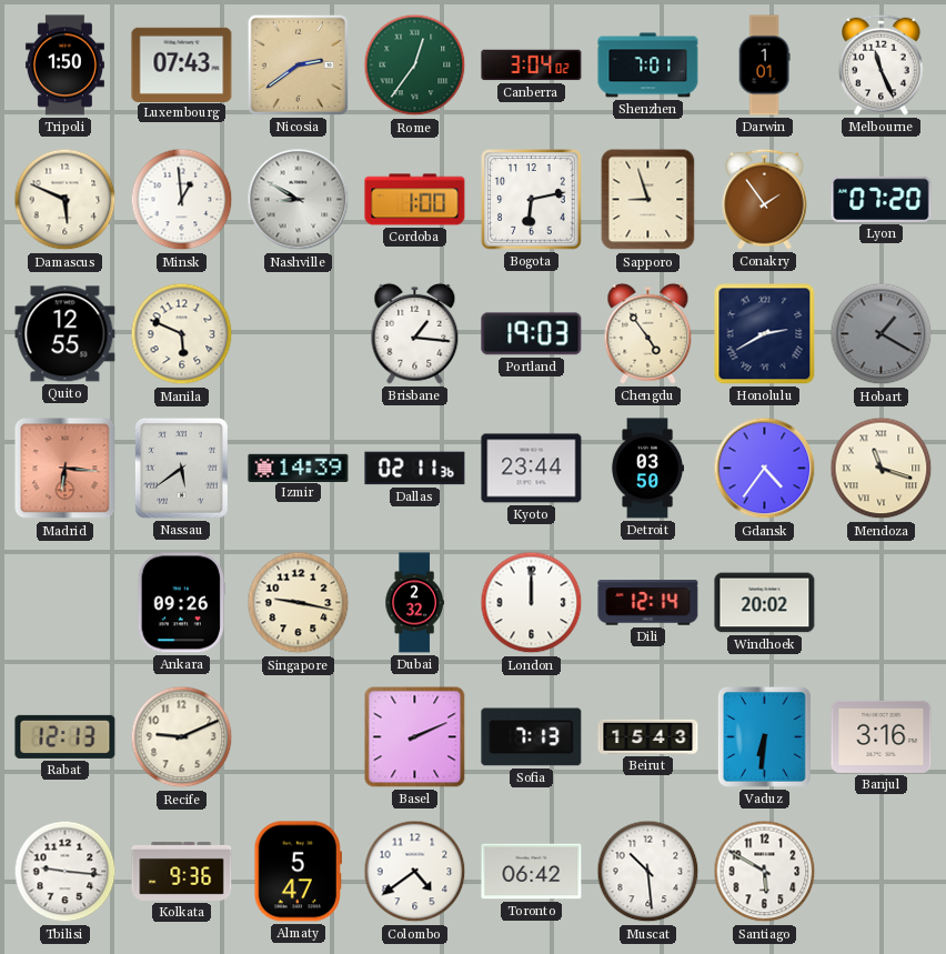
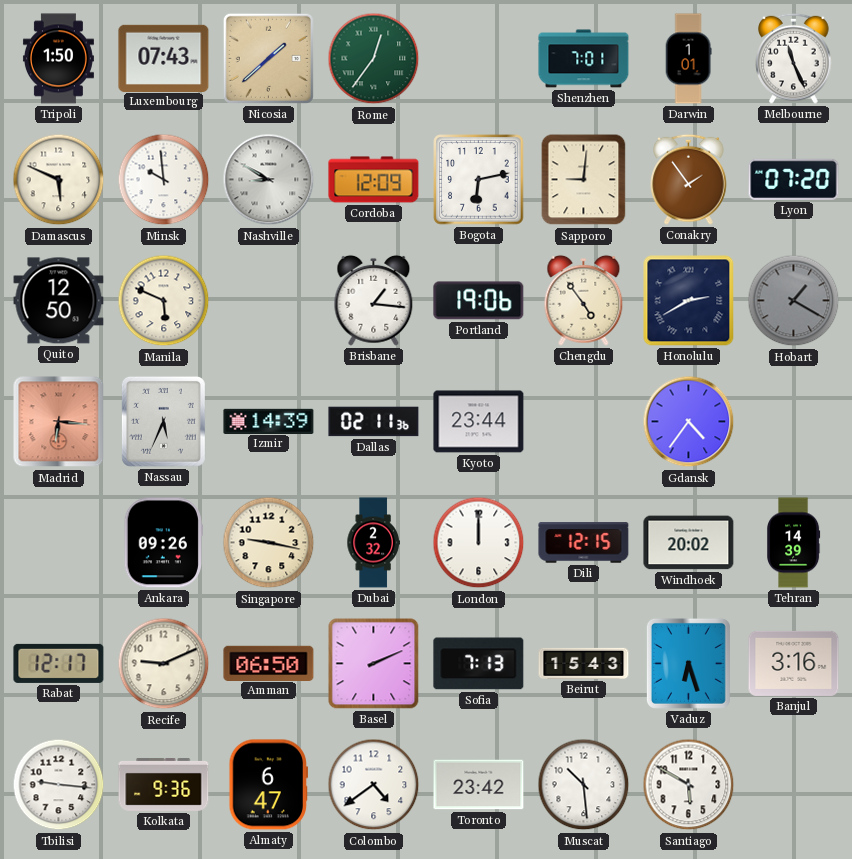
Nicosia: 2:39 -> 1:38
Canberra: 3:04 -> none
Minsk: 12:59 -> 9:59
Cordoba: 1:00 -> 12:09
Sapporo: 8:57 -> 9:01
Quito: 12:55 -> 12:50
Portland: 19:03 -> 19:06
Nassau: 5:39 -> 5:34
Detroit: 03:50 -> none
Mendoza: 11:18 -> none
Dili: 12:14 -> 12:15
Tehran: none -> 14:39
Rabat: 12:13 -> 12:17
Amman: none -> 06:50
Vaduz: 6:31 -> 6:27
Almaty: 5:47 -> 6:47
Toronto: 06:42 -> 23:42
